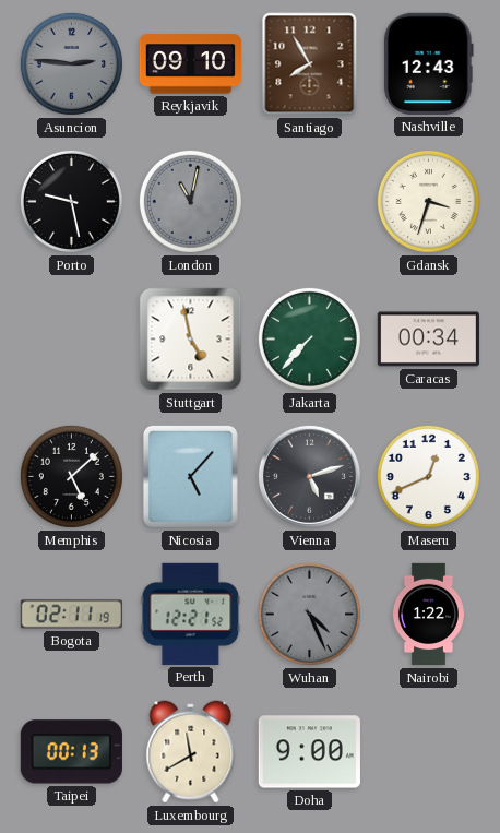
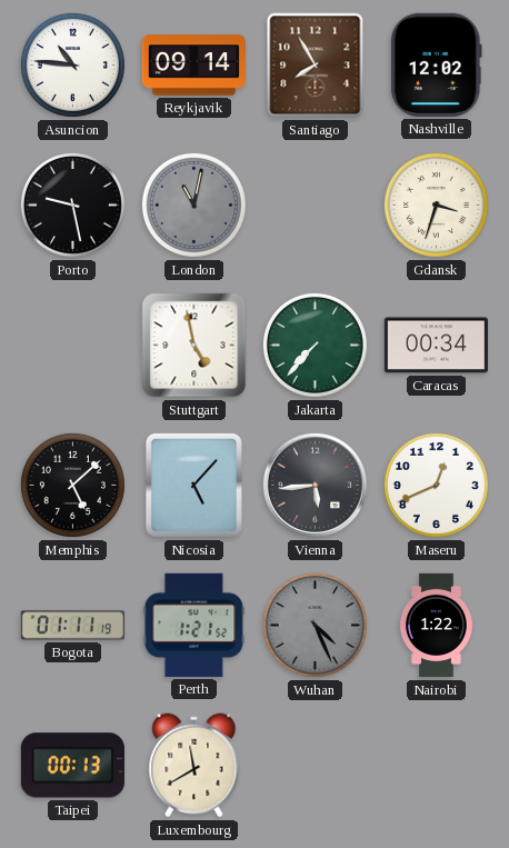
Asuncion: 2:46 -> 10:46
Asuncion dial: grey -> white
Reykjavik: 09:10 -> 09:14
Nashville: 12:43 -> 12:02
Vienna: 5:12 -> 5:44
Bogota: 02:11 -> 01:11
Perth: 12:21 -> 1:21
Doha: 9:00 -> none
